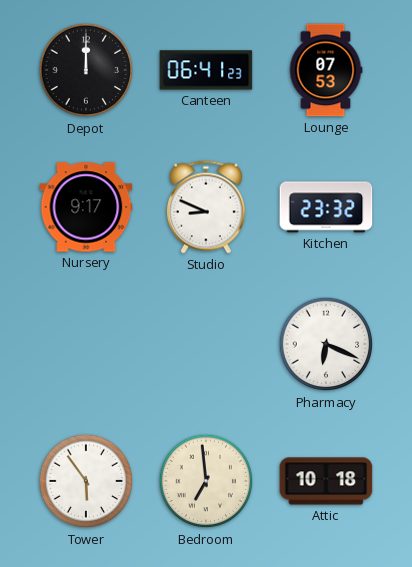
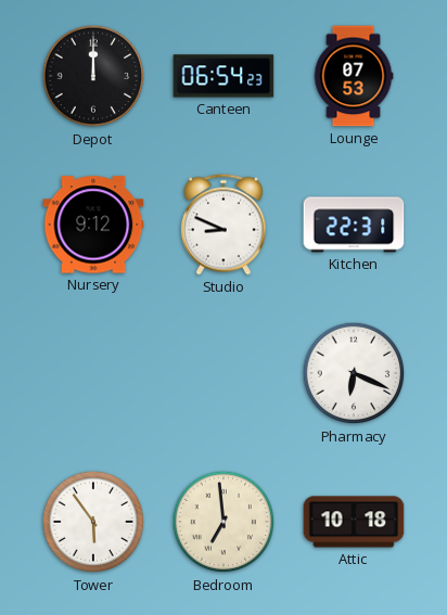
Canteen: 06:41 -> 06:54
Nursery: 9:17 -> 9:12
Kitchen: 23:32 -> 22:31
